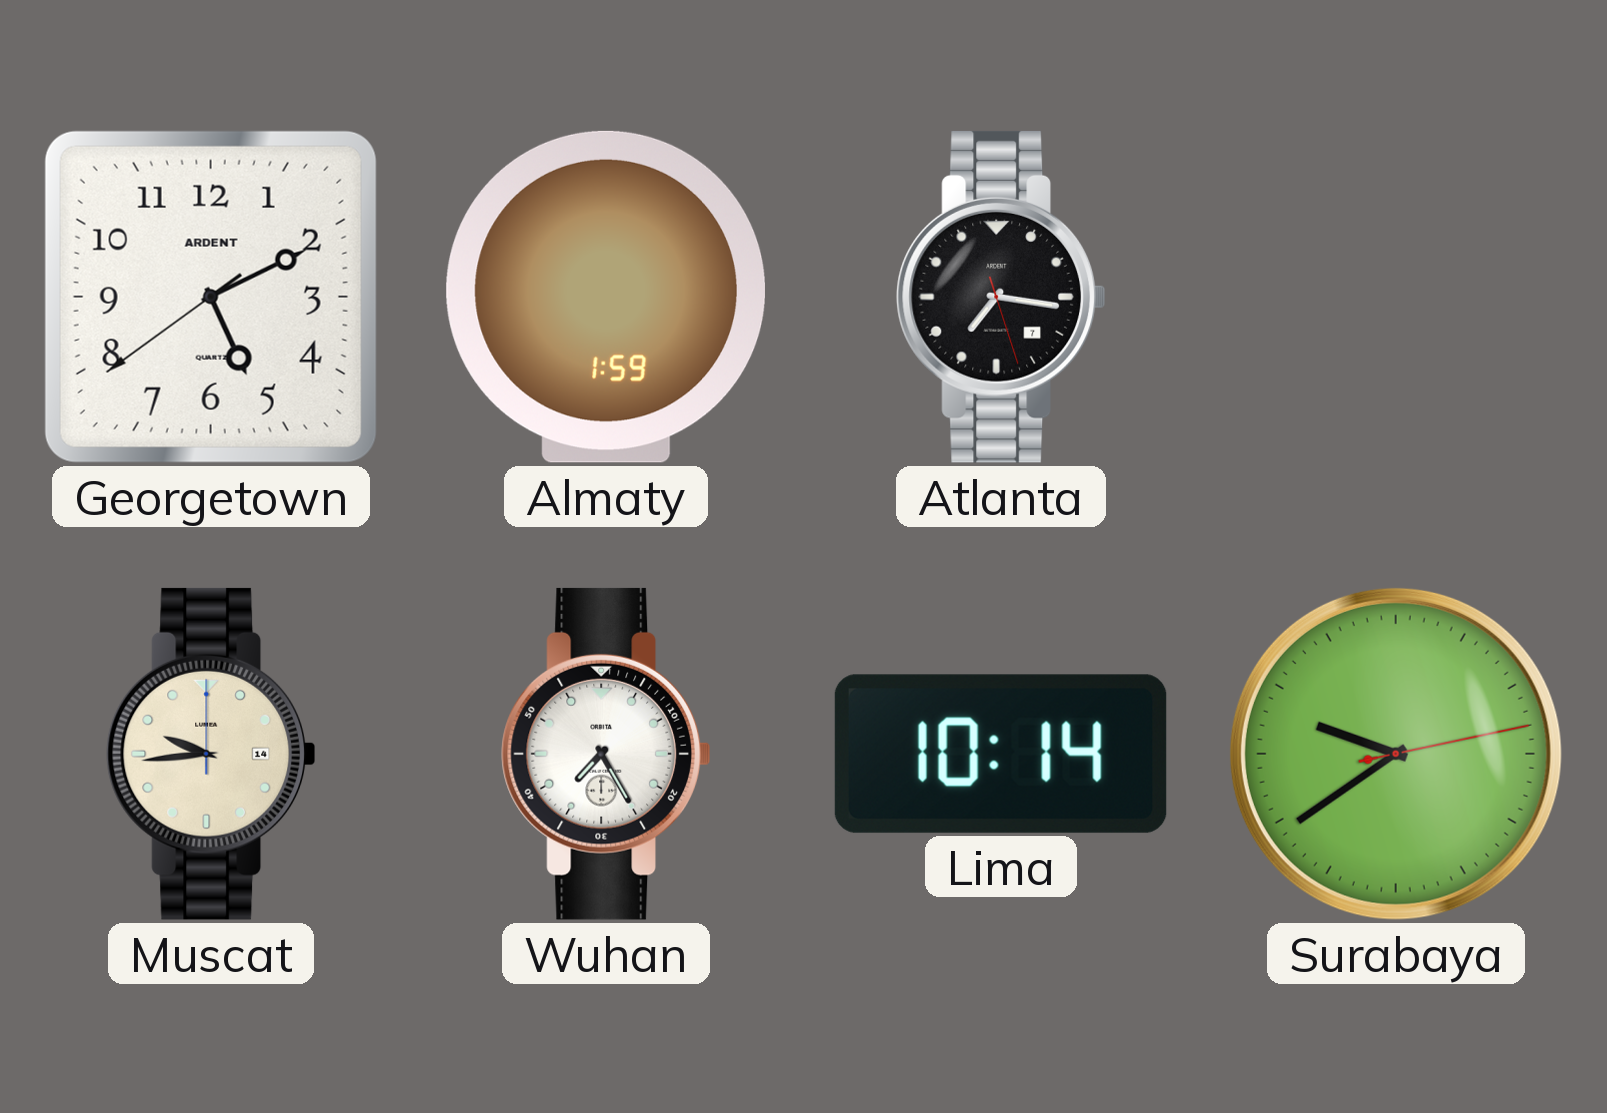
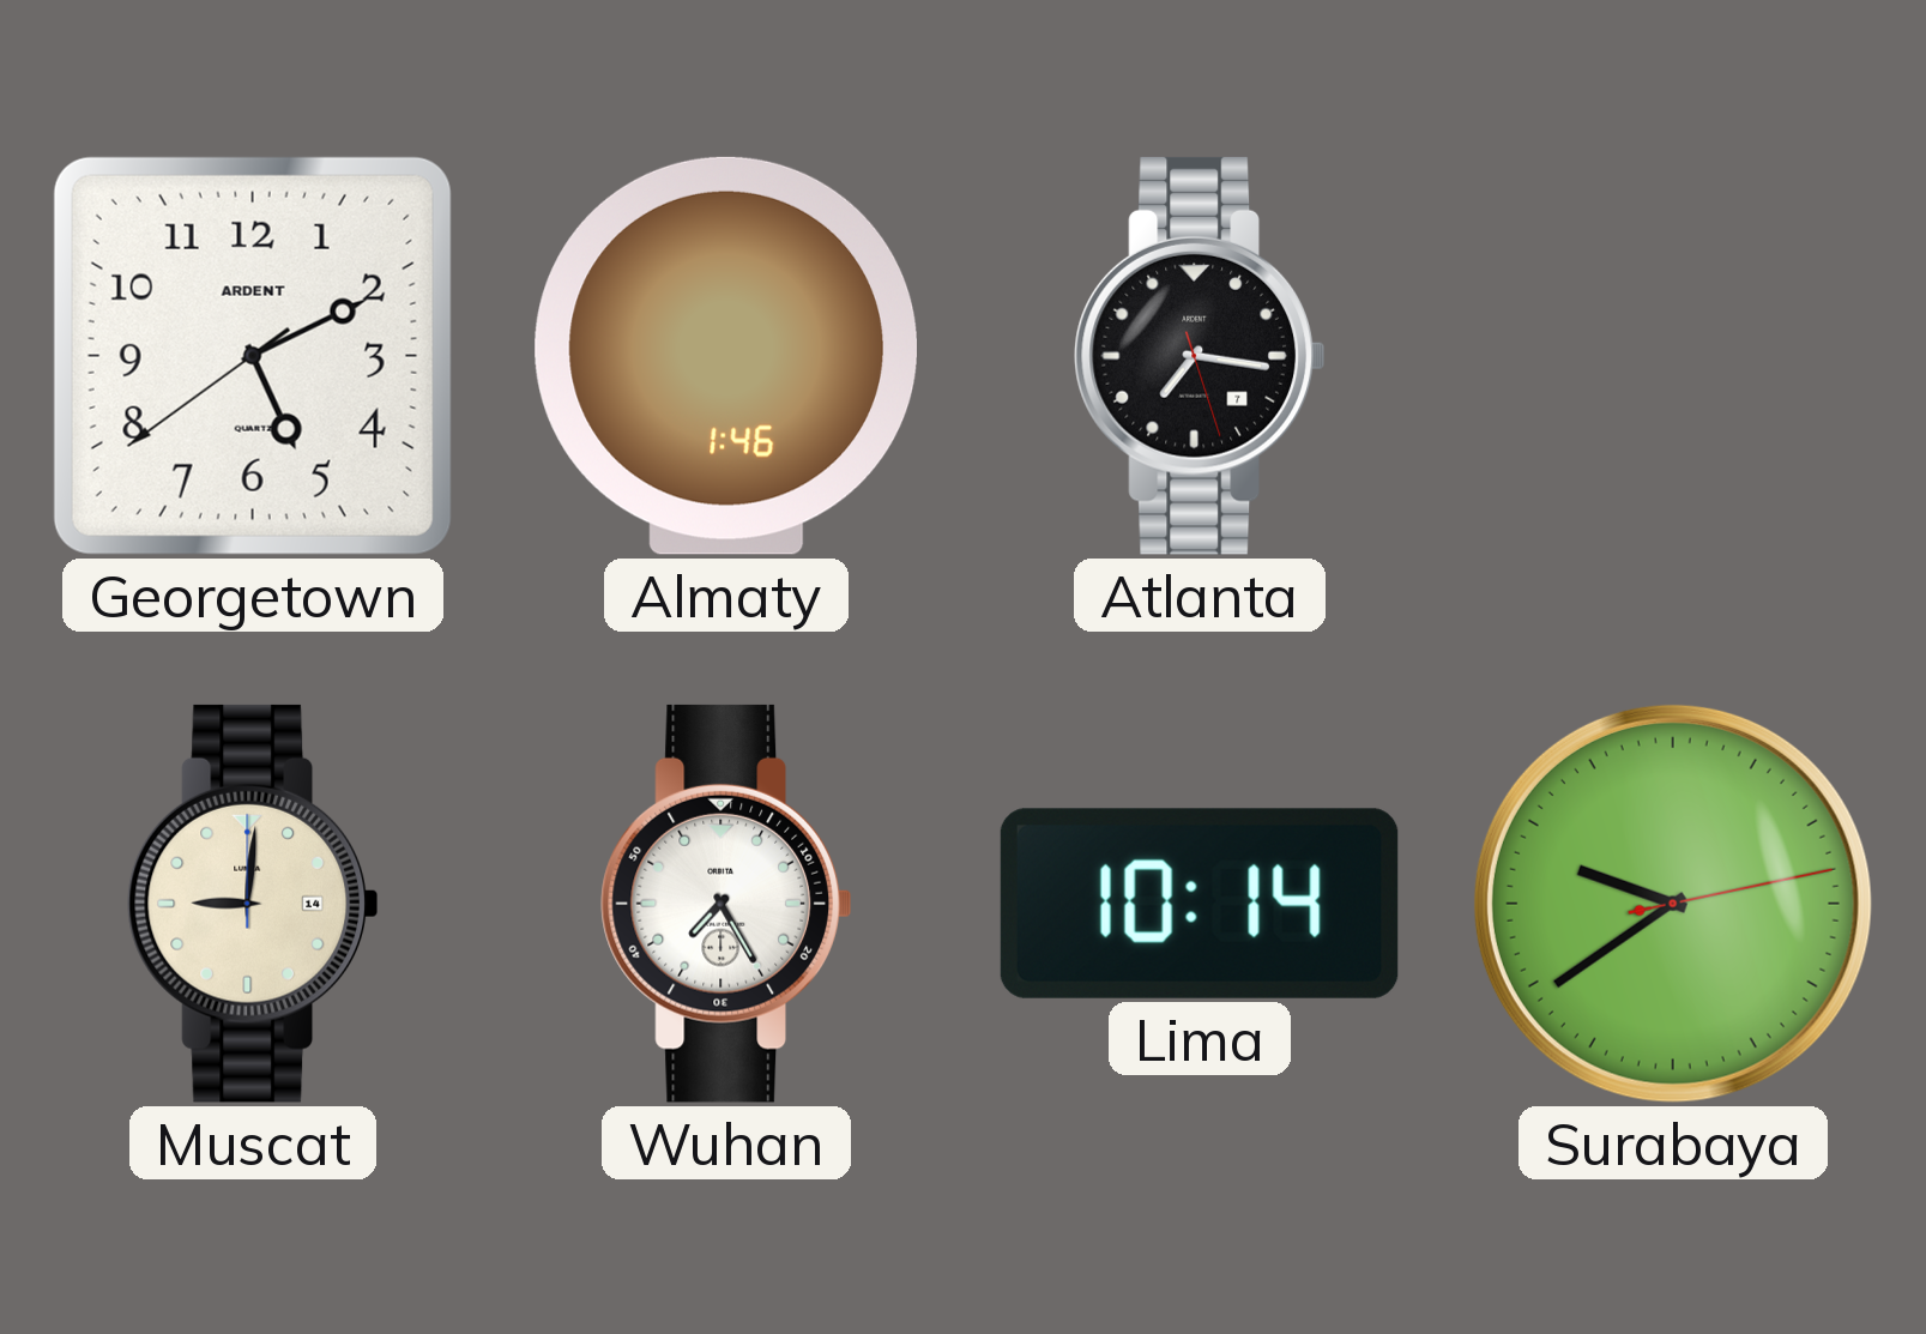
Almaty: 1:59 -> 1:46
Muscat: 9:44 -> 9:01
